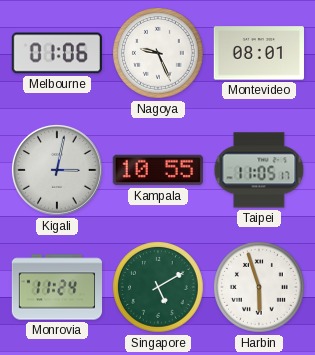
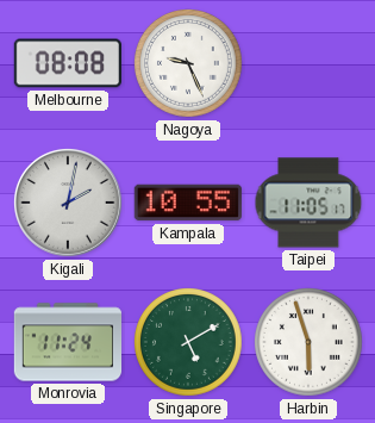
Melbourne: 01:06 -> 08:08
Montevideo: 08:01 -> none
Kigali: 3:02 -> 2:02
